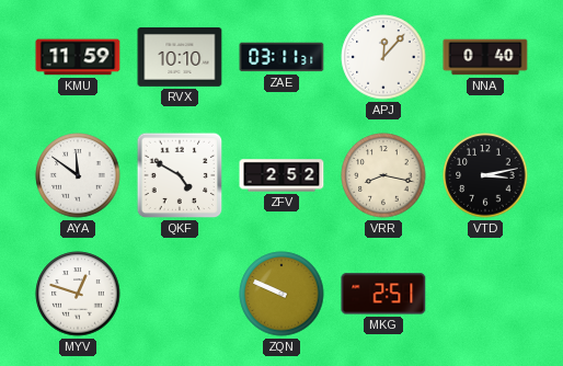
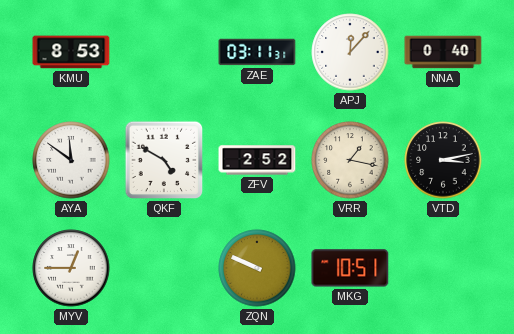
KMU: 11:59 -> 8:53
RVX: 10:10 -> none
VRR: 8:17 -> 1:17
MYV: 12:48 -> 12:45
MKG: 2:51 -> 10:51
